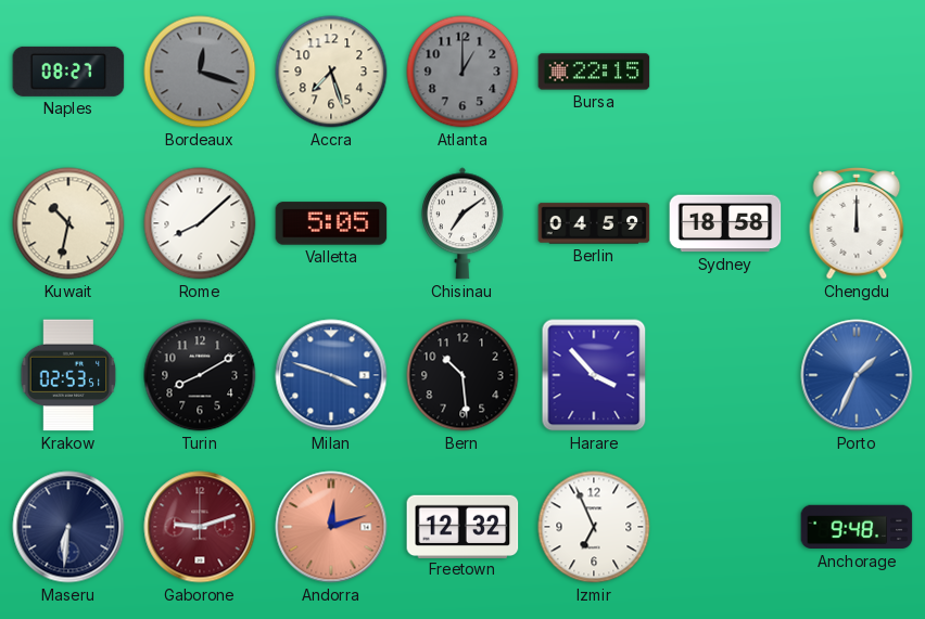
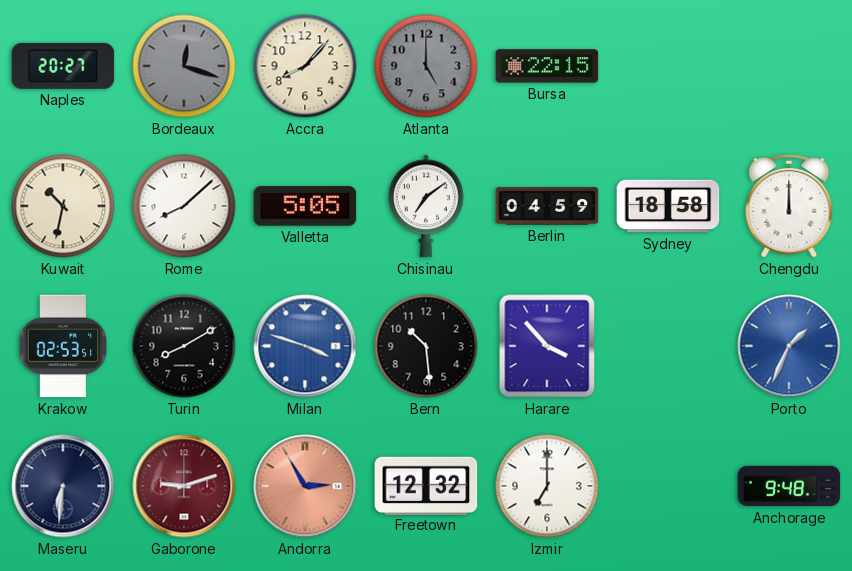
Naples: 08:27 -> 20:27
Accra: 7:27 -> 8:07
Atlanta: 1:00 -> 5:00
Andorra: 12:12 -> 2:55
Izmir: 6:56 -> 7:00
